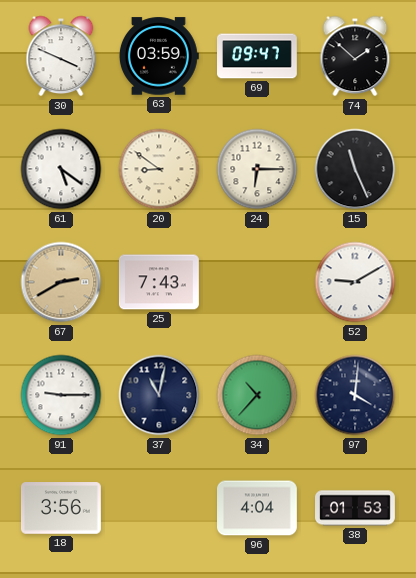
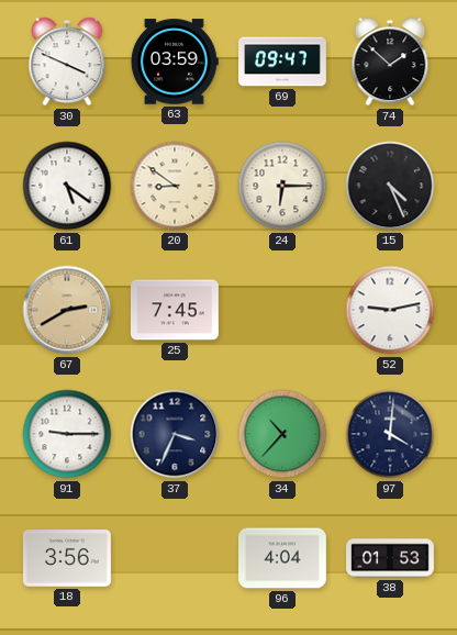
15: 11:26 -> 4:26
25: 7:43 -> 7:45
52: 9:10 -> 9:13
37: 11:02 -> 3:34
